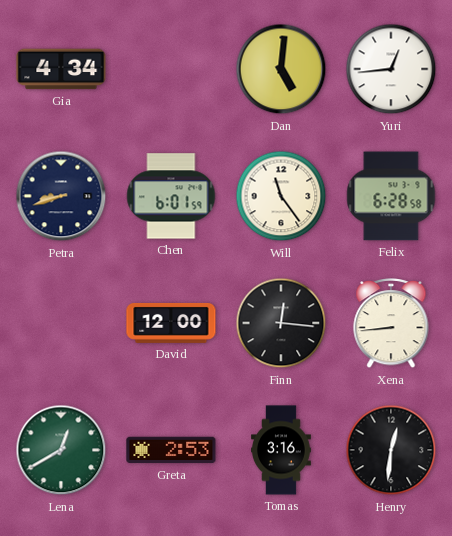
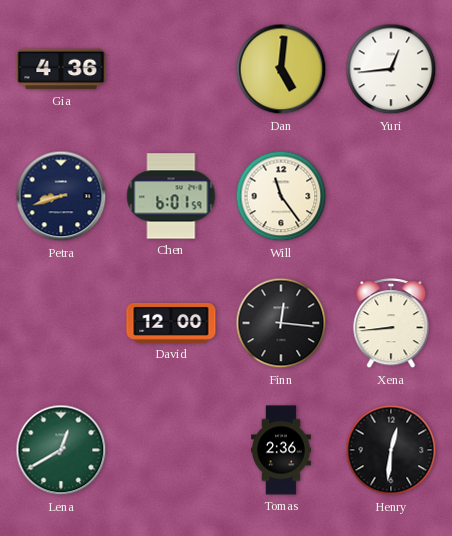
Gia: 4:34 -> 4:36
Felix: 6:28 -> none
Greta: 2:53 -> none
Tomas: 3:16 -> 2:36
